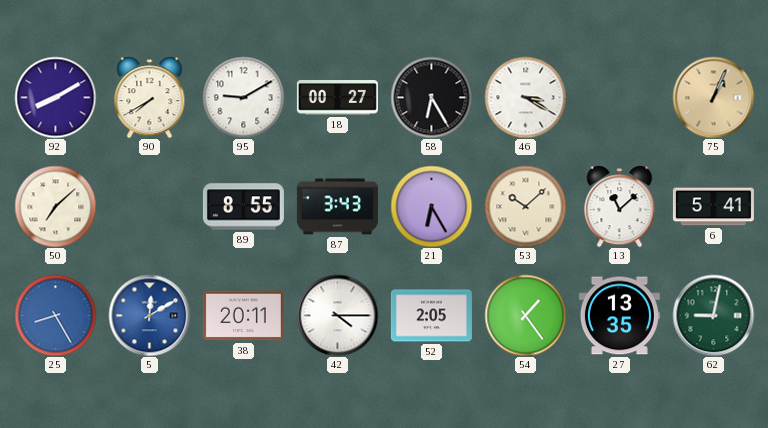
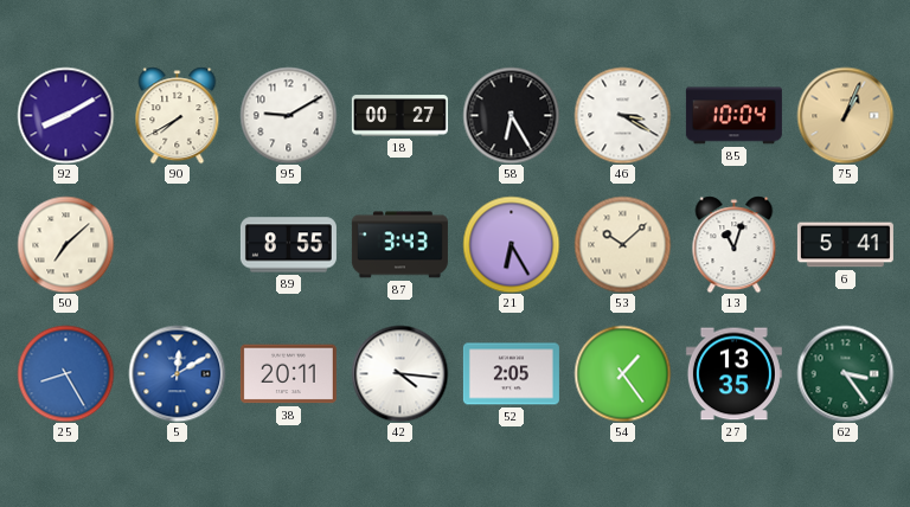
85: none -> 10:04
13: 11:08 -> 11:03
42: 4:15 -> 4:16
62: 9:02 -> 3:24
